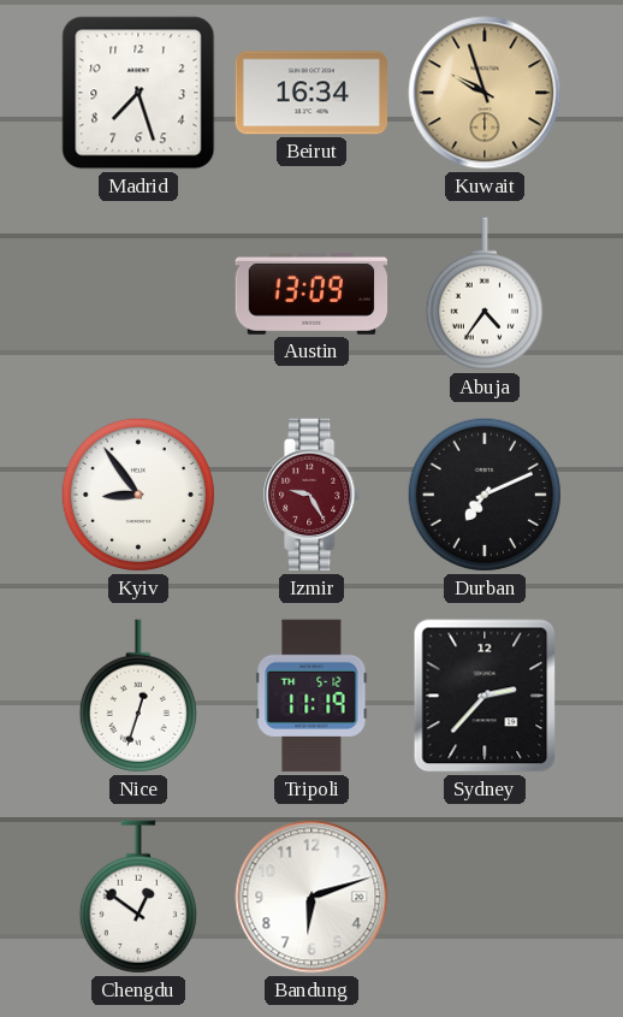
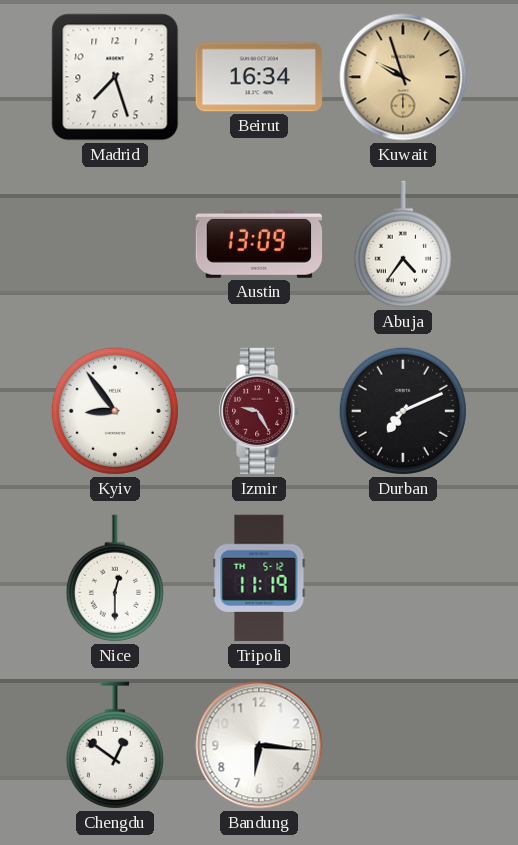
Nice: 12:33 -> 12:30
Sydney: 2:37 -> none
Bandung: 6:12 -> 6:16
